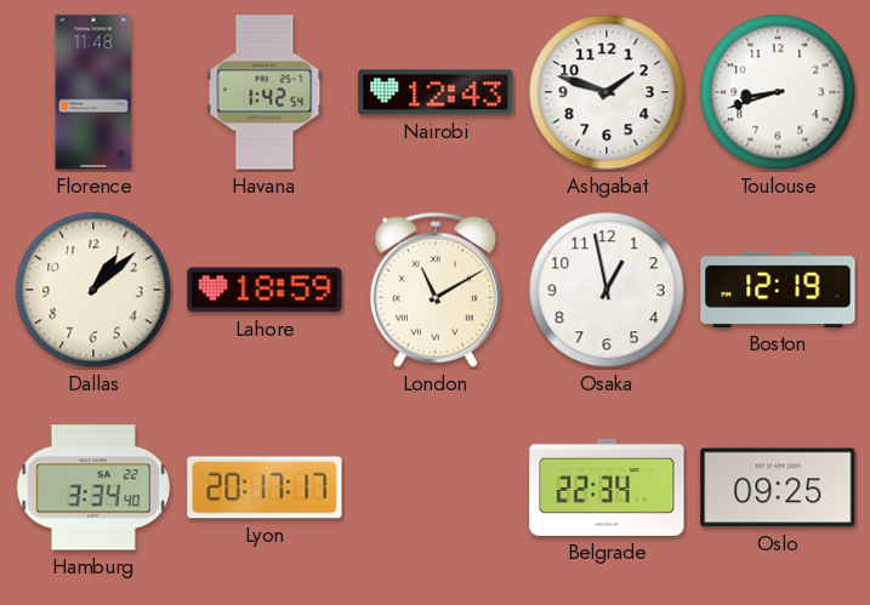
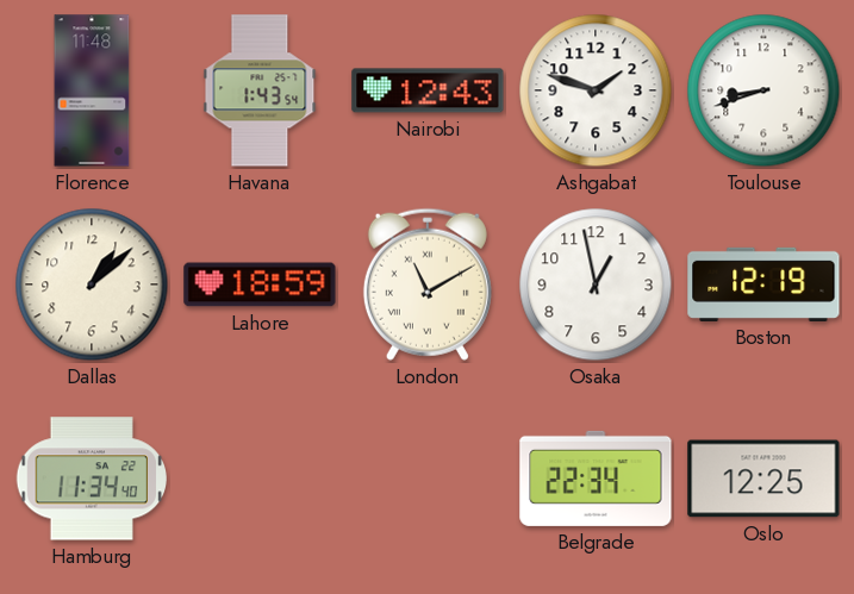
Havana: 1:42 -> 1:43
Hamburg: 3:34 -> 11:34
Lyon: 20:17 -> none
Oslo: 09:25 -> 12:25
